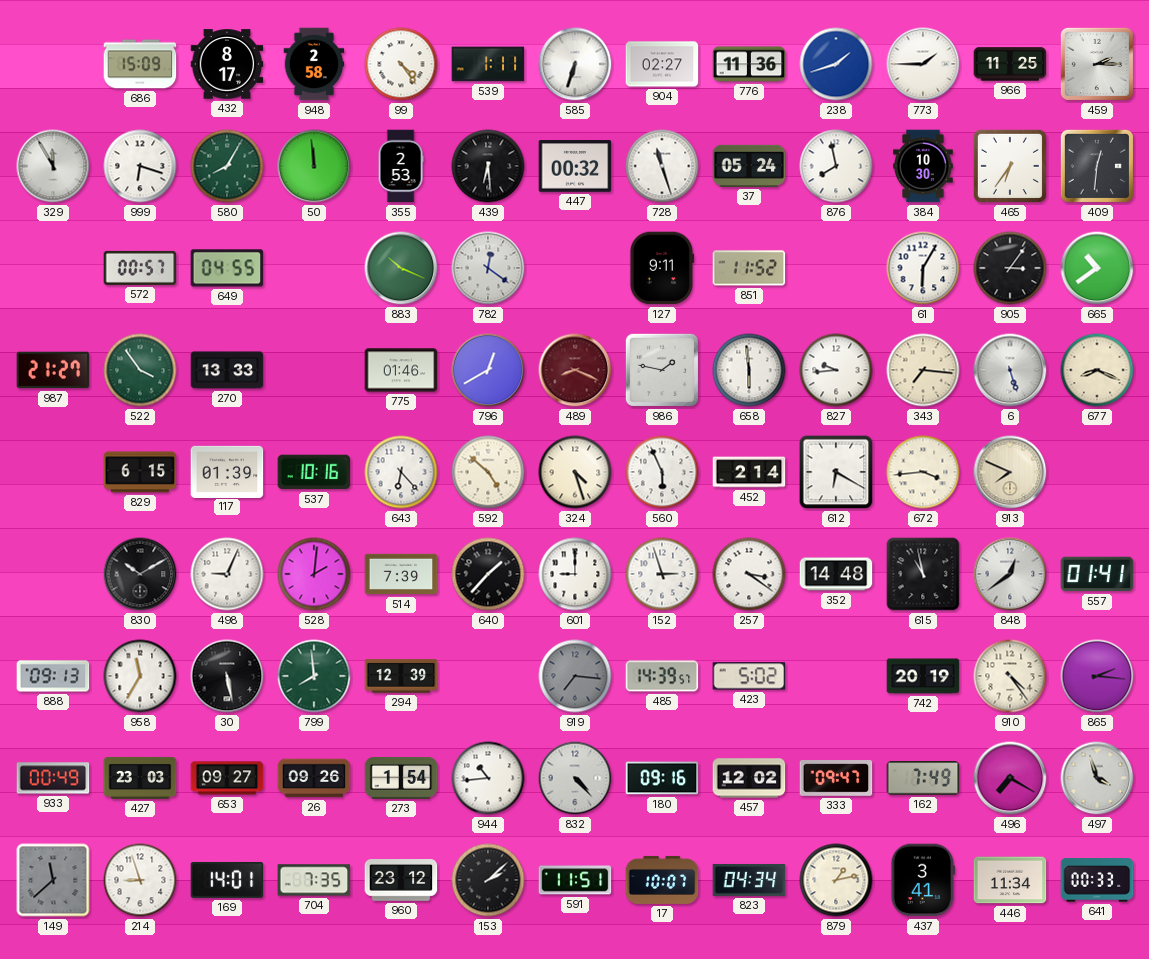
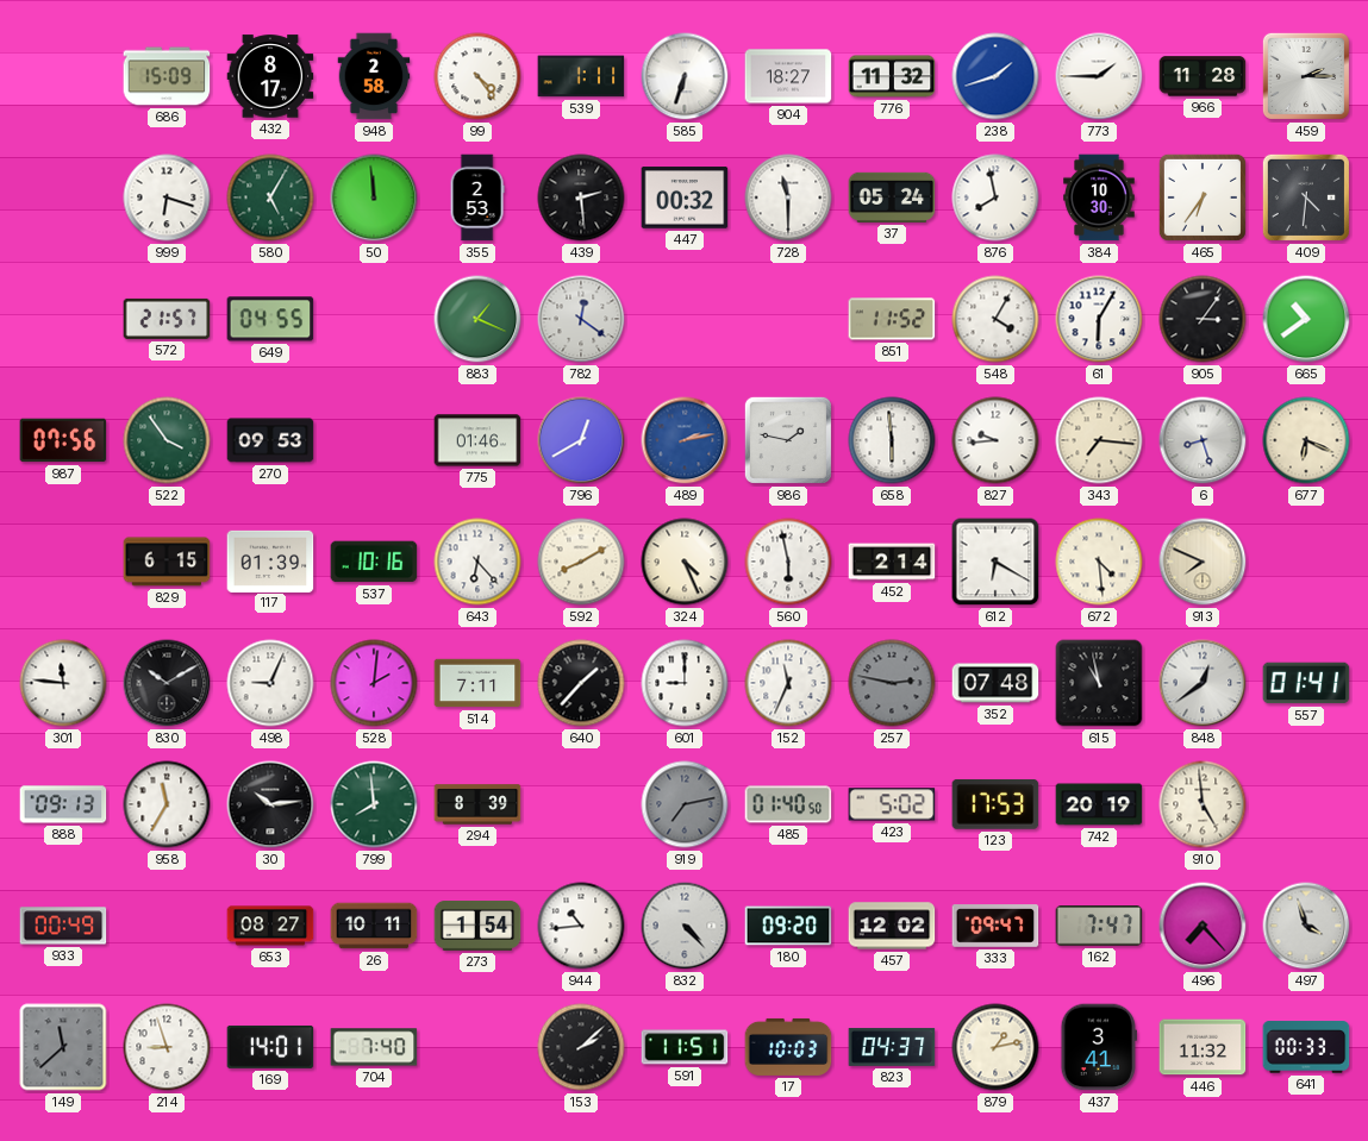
904: 02:27 -> 18:27
776: 11:36 -> 11:32
966: 11:25 -> 11:28
329: 11:55 -> none
580: 8:05 -> 5:05
439: 6:29 -> 2:29
728: 11:27 -> 11:30
409: 12:31 -> 4:31
572: 00:57 -> 21:57
883: 10:19 -> 1:19
127: 9:11 -> none
548: none -> 4:05
987: 21:27 -> 07:56
270: 13:33 -> 09:53
489: 8:19 -> 2:13
489 dial: burgundy -> blue
6: 5:27 -> 8:27
677: 8:19 -> 6:19
592: 4:52 -> 8:10
324: 4:27 -> 4:26
560: 5:56 -> 5:58
672: 3:44 -> 4:29
301: none -> 11:46
514: 7:39 -> 7:11
152: 2:57 -> 11:34
257: 3:21 -> 2:47
257 dial: white -> grey
352: 14:48 -> 07:48
30: 5:28 -> 10:14
294: 12:39 -> 8:39
919: 7:16 -> 7:13
485: 14:39 -> 01:40
123: none -> 17:53
910: 4:24 -> 4:59
865: 2:16 -> none
427: 23:03 -> none
653: 09:27 -> 08:27
26: 09:26 -> 10:11
180: 09:16 -> 09:20
162: 7:49 -> 7:47
496: 7:20 -> 7:23
704: 7:35 -> 7:40
960: 23:12 -> none
17: 10:07 -> 10:03
823: 04:34 -> 04:37
446: 11:34 -> 11:32
